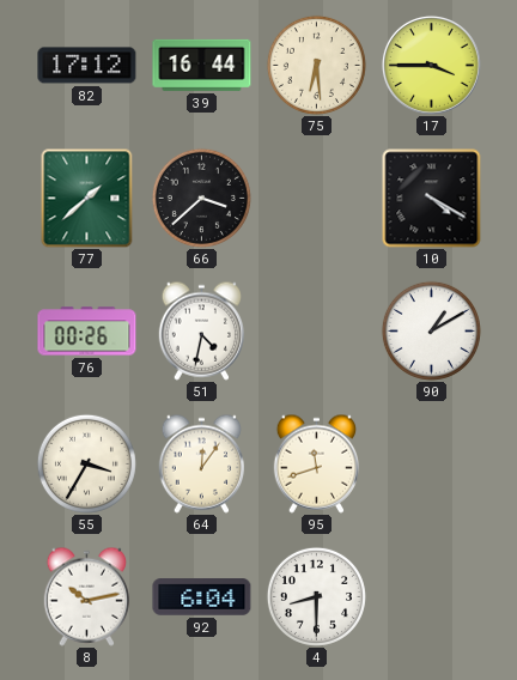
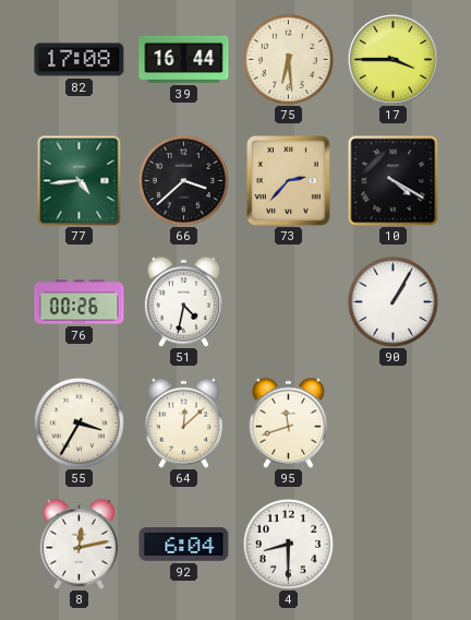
82: 17:12 -> 17:08
77: 1:38 -> 4:44
73: none -> 2:37
90: 1:10 -> 1:05
64: 12:06 -> 12:08
8: 10:13 -> 12:13
